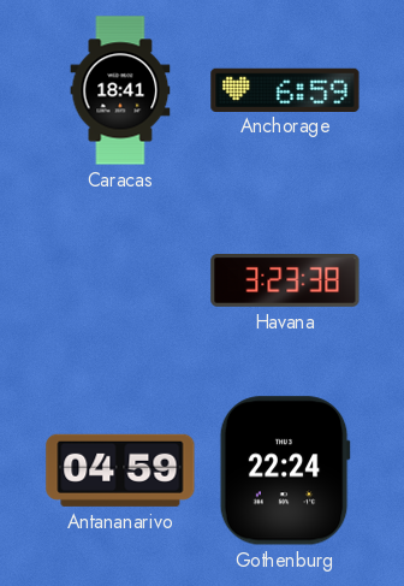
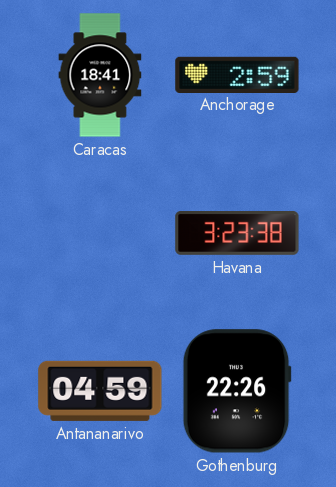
Anchorage: 6:59 -> 2:59
Gothenburg: 22:24 -> 22:26
